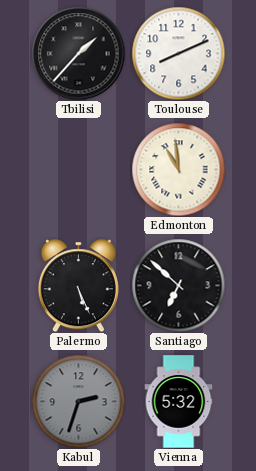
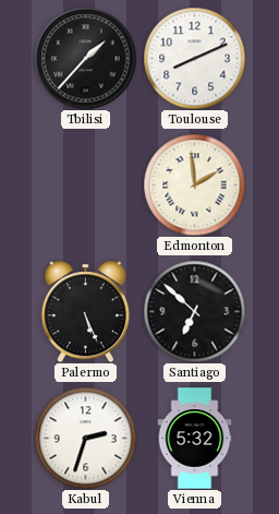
Edmonton: 10:59 -> 1:59
Kabul dial: grey -> white
